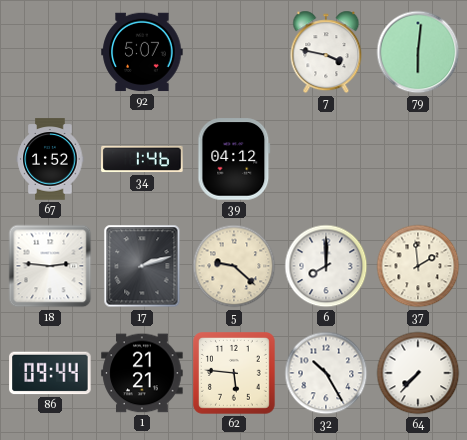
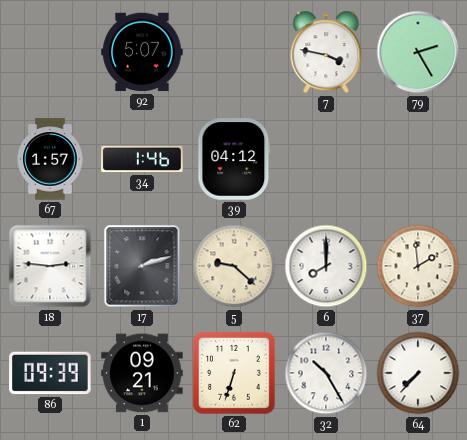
79: 6:01 -> 2:25
67: 1:52 -> 1:57
86: 09:44 -> 09:39
1: 21:21 -> 09:21
62: 5:46 -> 6:33
